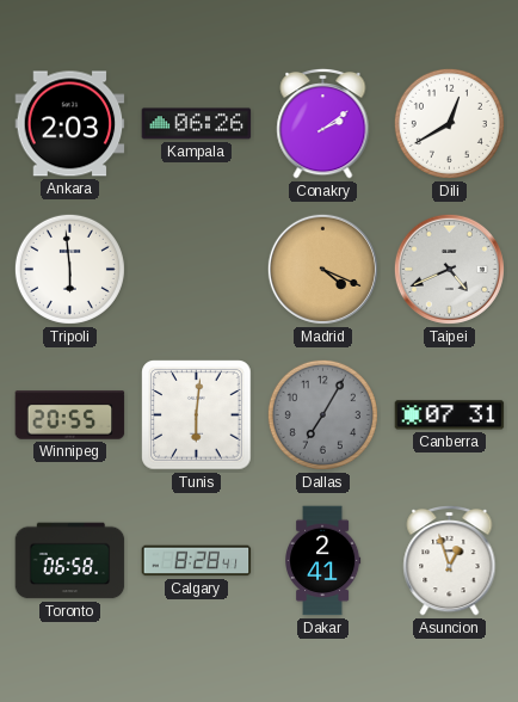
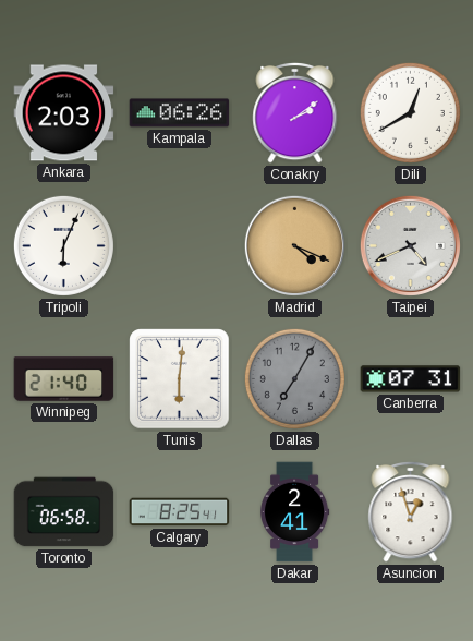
Tripoli: 5:59 -> 6:04
Winnipeg: 20:55 -> 21:40
Calgary: 8:28 -> 8:25
